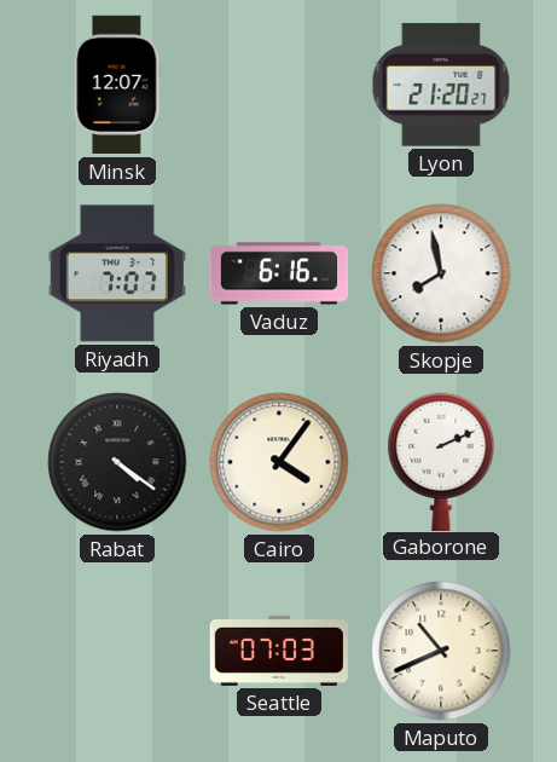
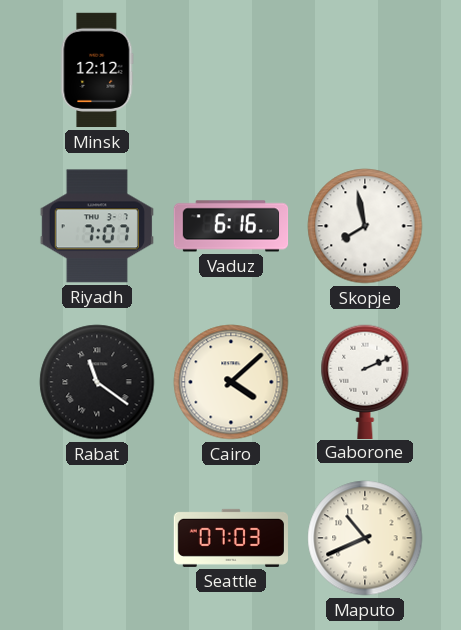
Minsk: 12:07 -> 12:12
Lyon: 21:20 -> none
Rabat: 4:21 -> 11:21
Cairo: 4:06 -> 4:08
